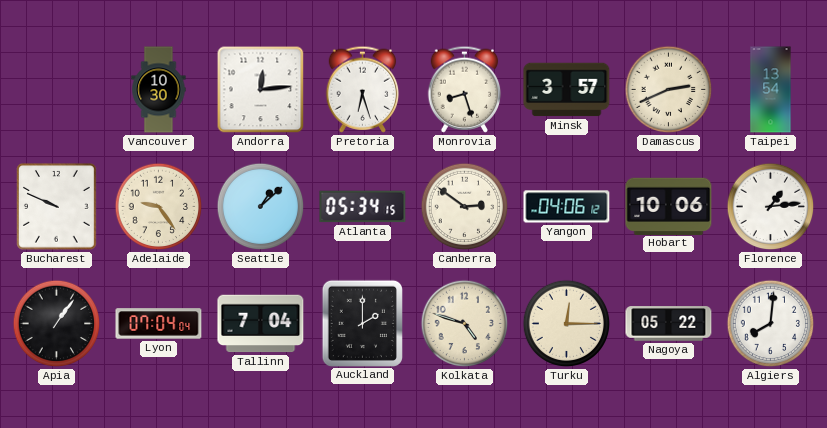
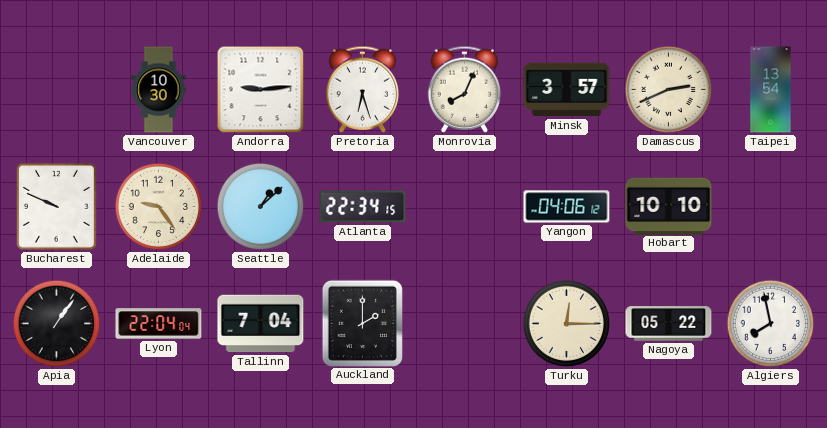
Andorra: 12:14 -> 9:14
Monrovia: 8:27 -> 8:04
Atlanta: 05:34 -> 22:34
Canberra: 2:51 -> none
Hobart: 10:06 -> 10:10
Florence: 1:14 -> none
Lyon: 07:04 -> 22:04
Kolkata: 4:48 -> none
Algiers: 8:01 -> 7:58
